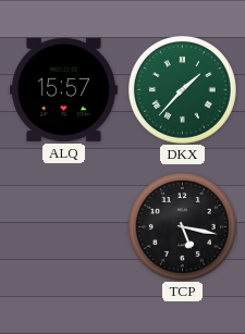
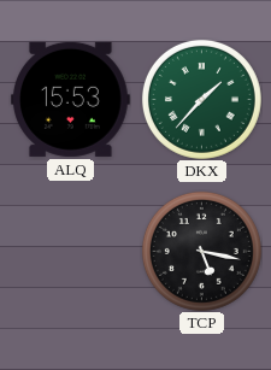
ALQ: 15:57 -> 15:53
